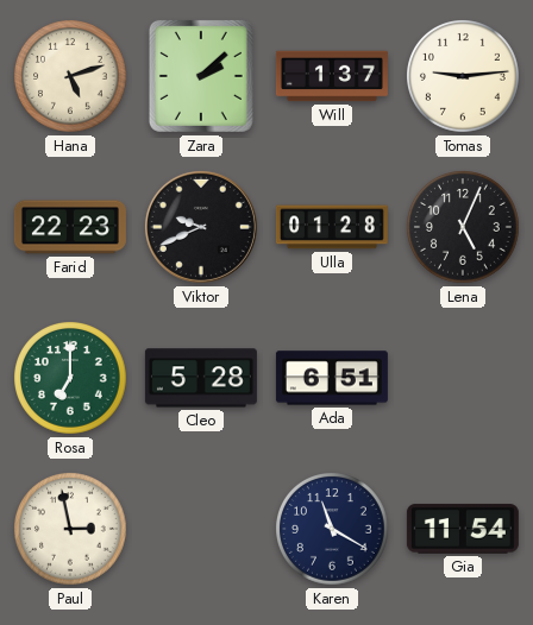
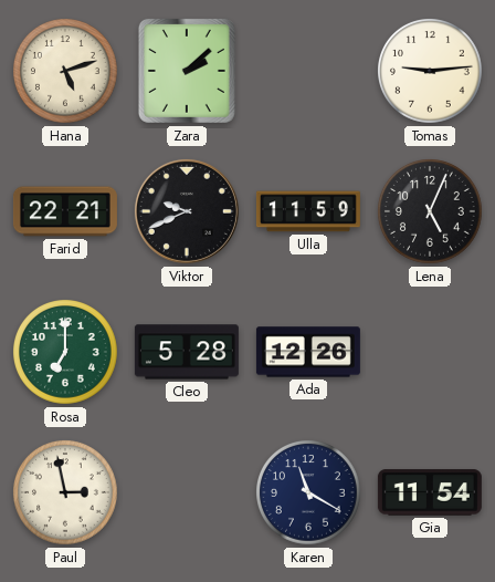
Will: 1:37 -> none
Farid: 22:23 -> 22:21
Ulla: 01:28 -> 11:59
Ada: 6:51 -> 12:26
